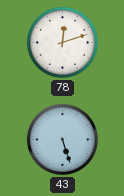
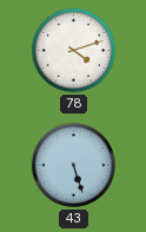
78: 12:12 -> 4:12
